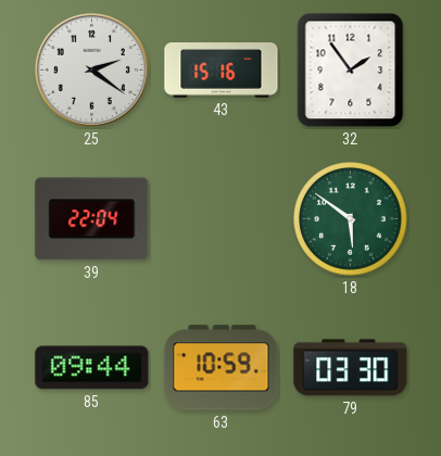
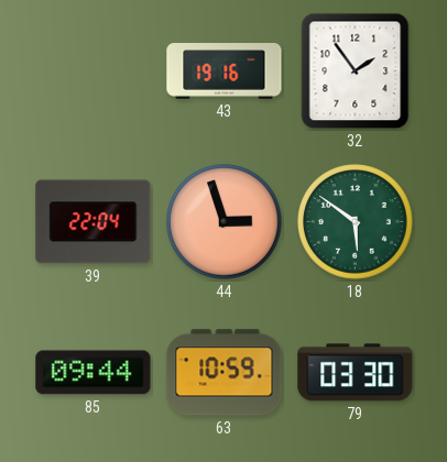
25: 2:21 -> none
43: 15:16 -> 19:16
44: none -> 2:57
